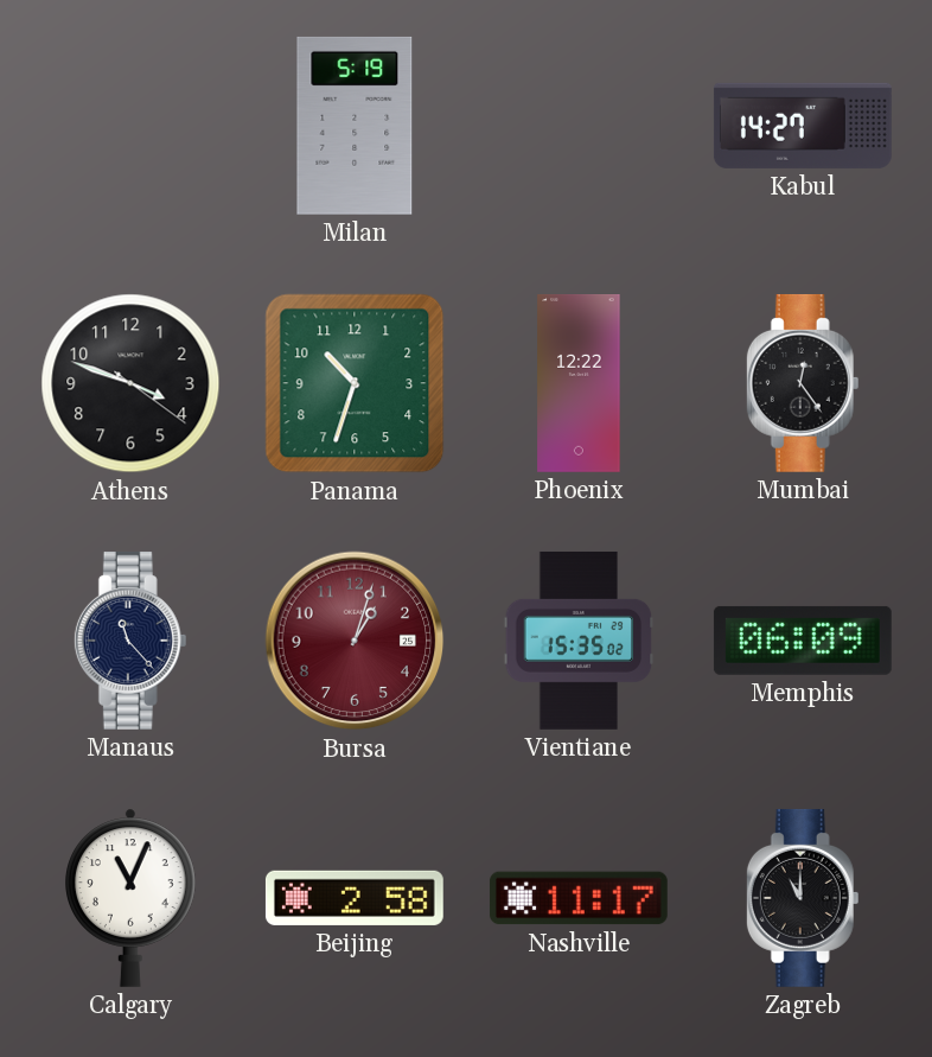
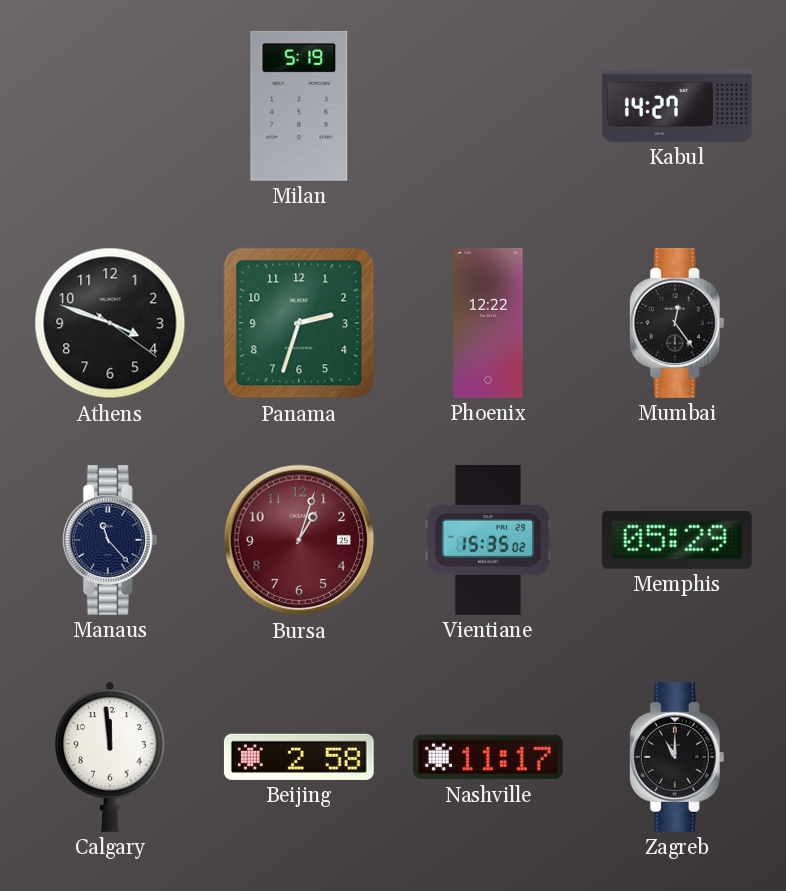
Panama: 10:33 -> 2:33
Memphis: 06:09 -> 05:29
Calgary: 11:04 -> 11:59
